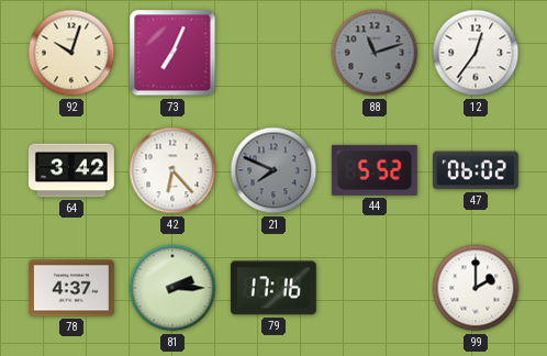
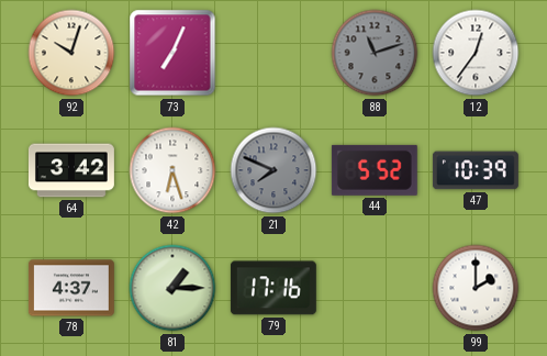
42: 6:23 -> 6:27
47: 06:02 -> 10:39
81: 2:15 -> 1:15
